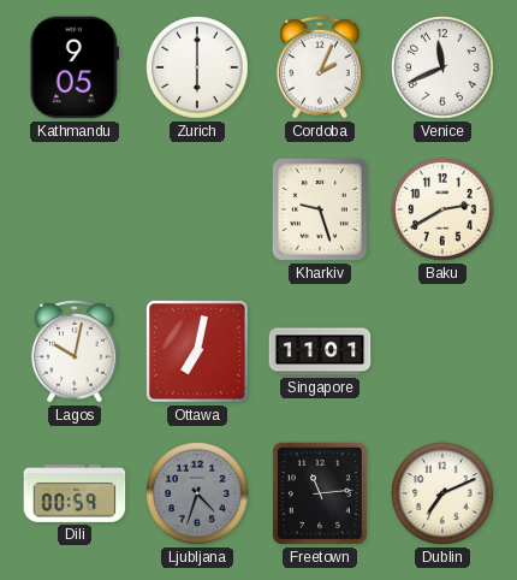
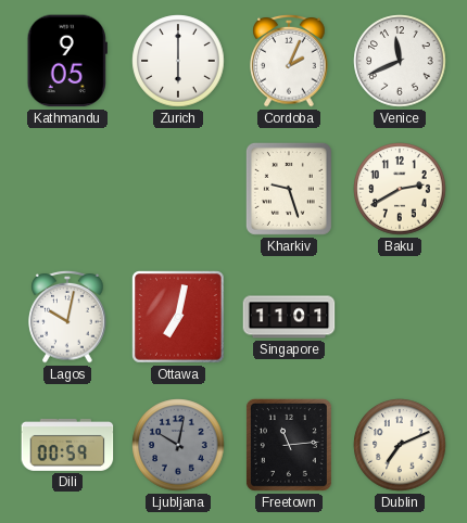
Ljubljana: 4:33 -> 10:02
